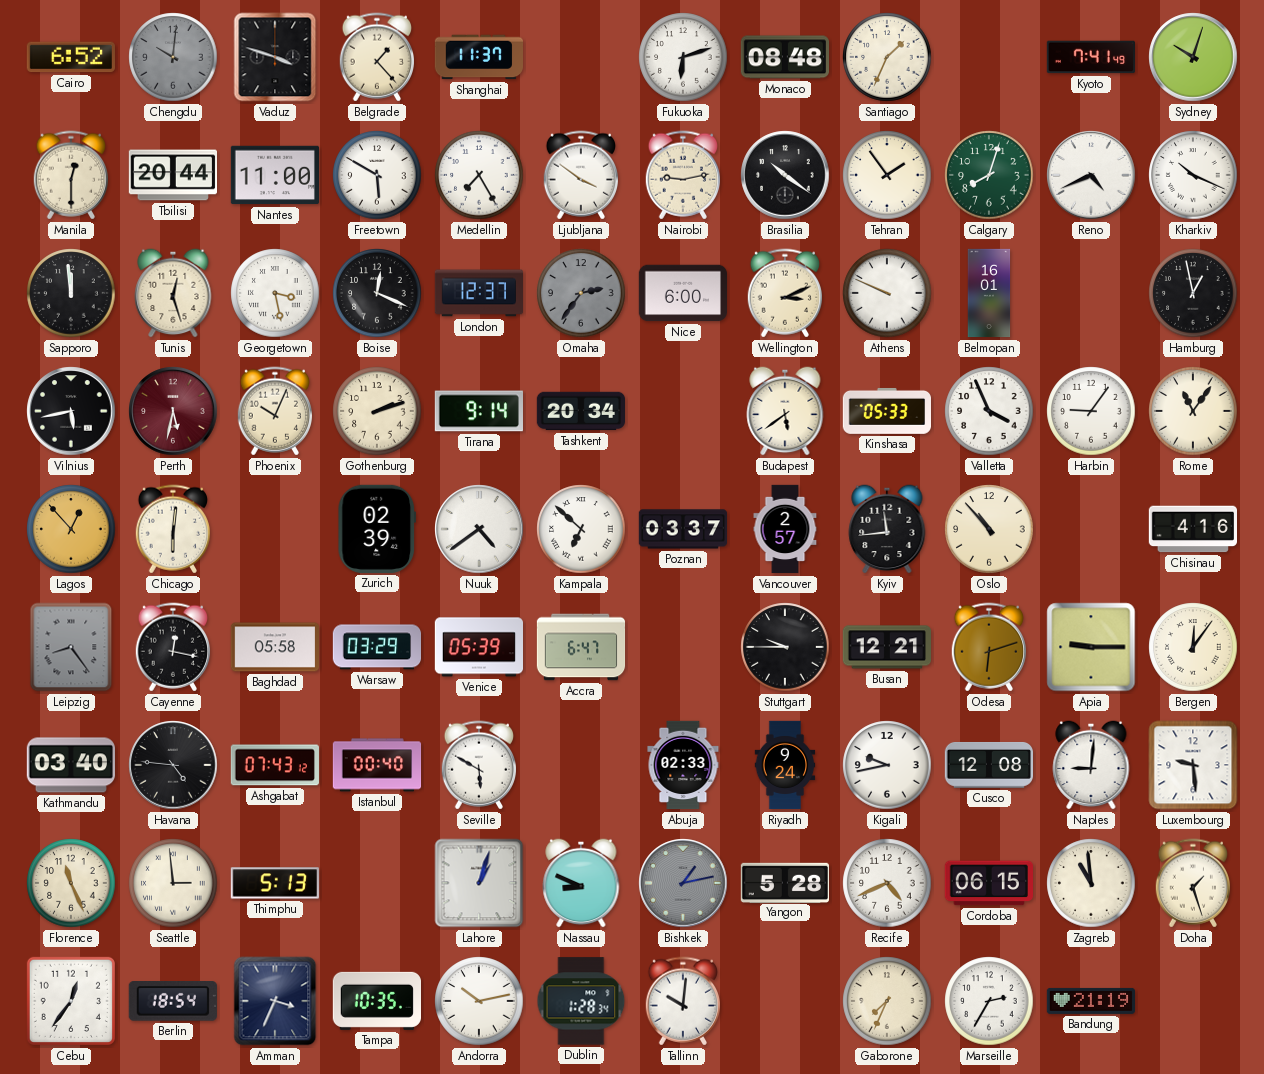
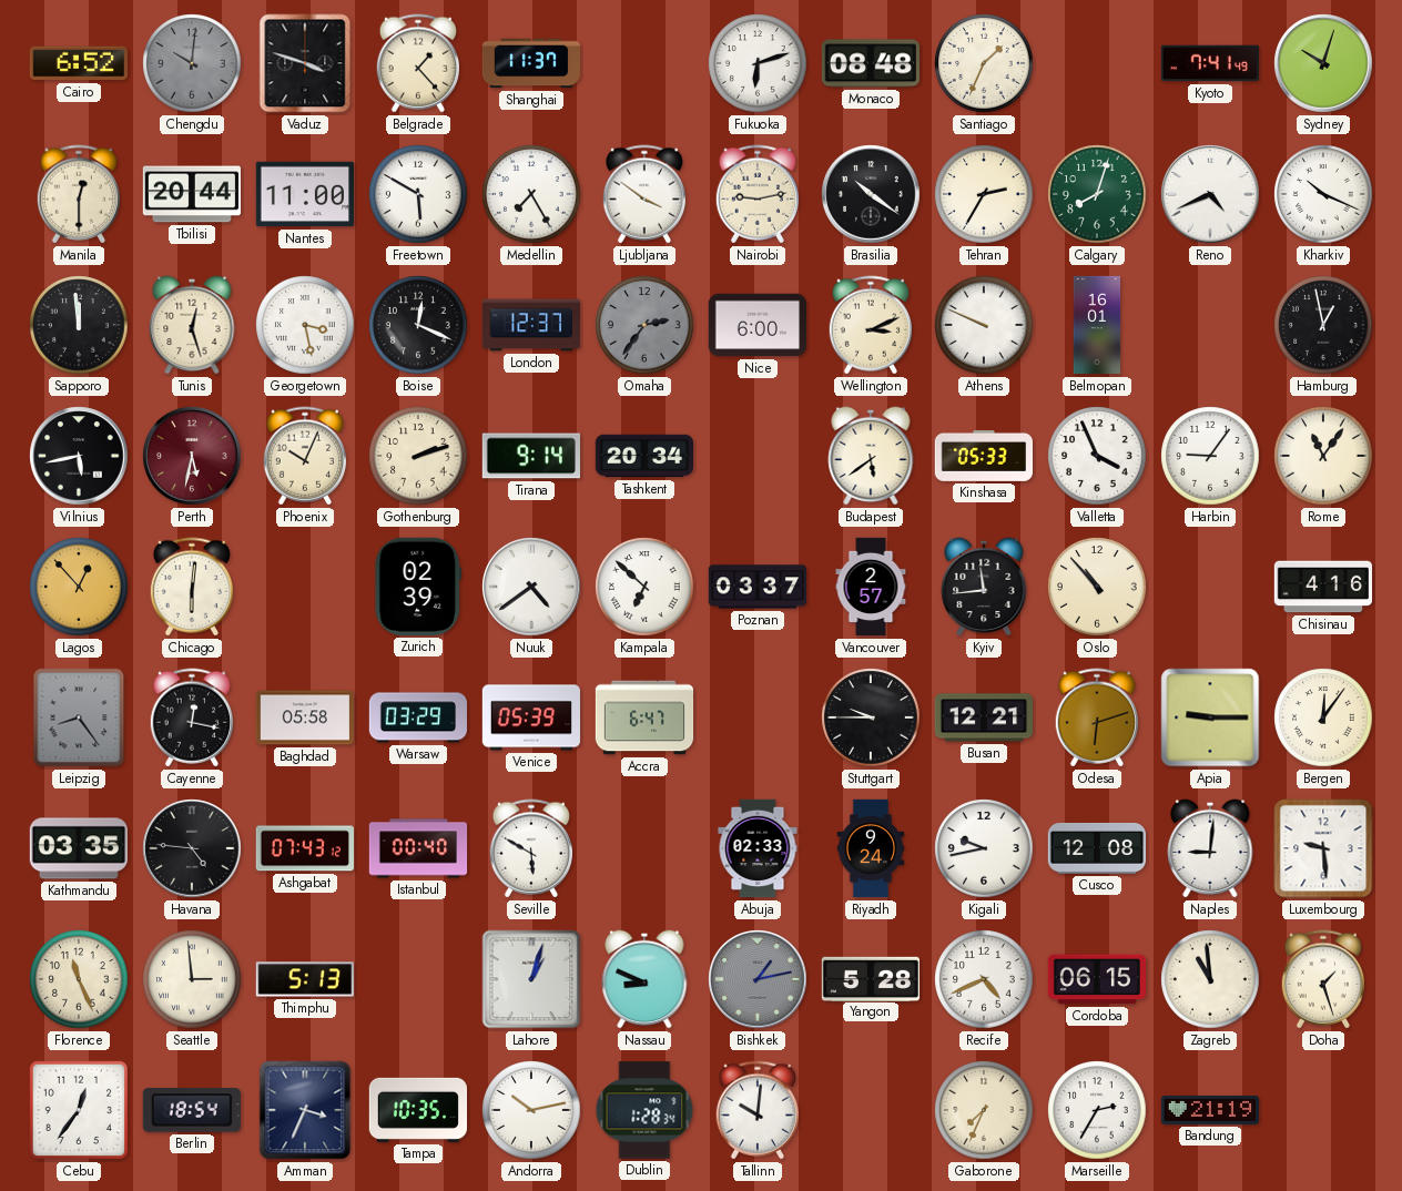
Tehran: 1:54 -> 2:35
Kathmandu: 03:40 -> 03:35
